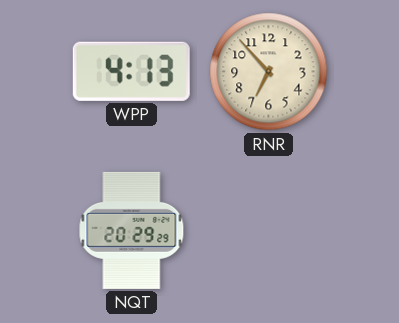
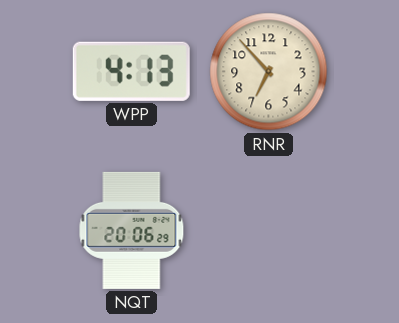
NQT: 20:29 -> 20:06
